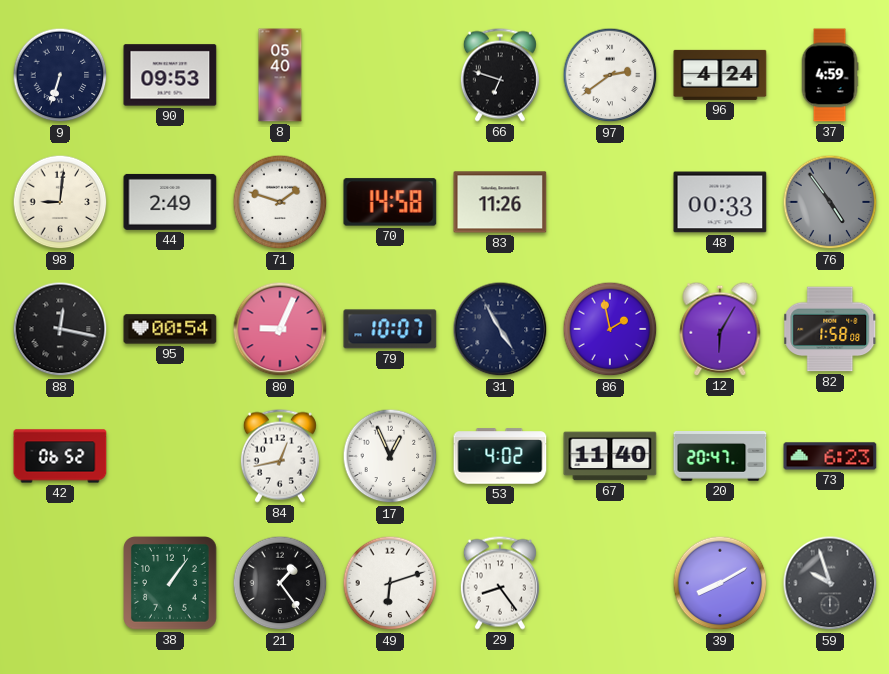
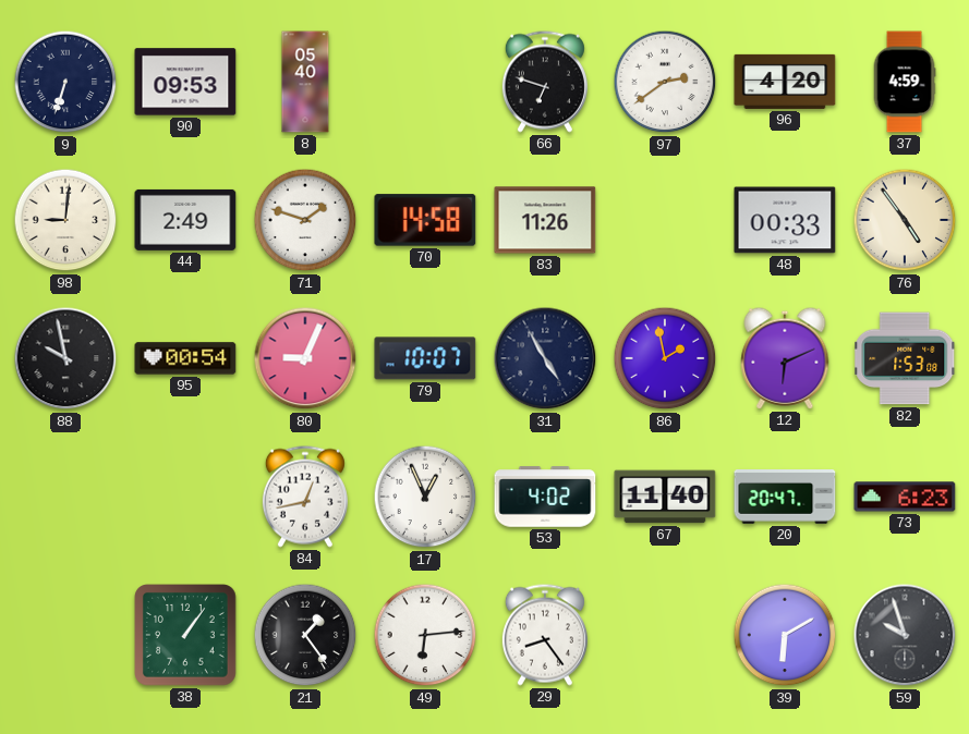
96: 4:24 -> 4:20
76 dial: grey -> cream
88: 12:17 -> 9:58
12: 6:05 -> 6:11
82: 1:58 -> 1:53
42: 06:52 -> none
49: 6:12 -> 6:14
39: 8:10 -> 6:10
